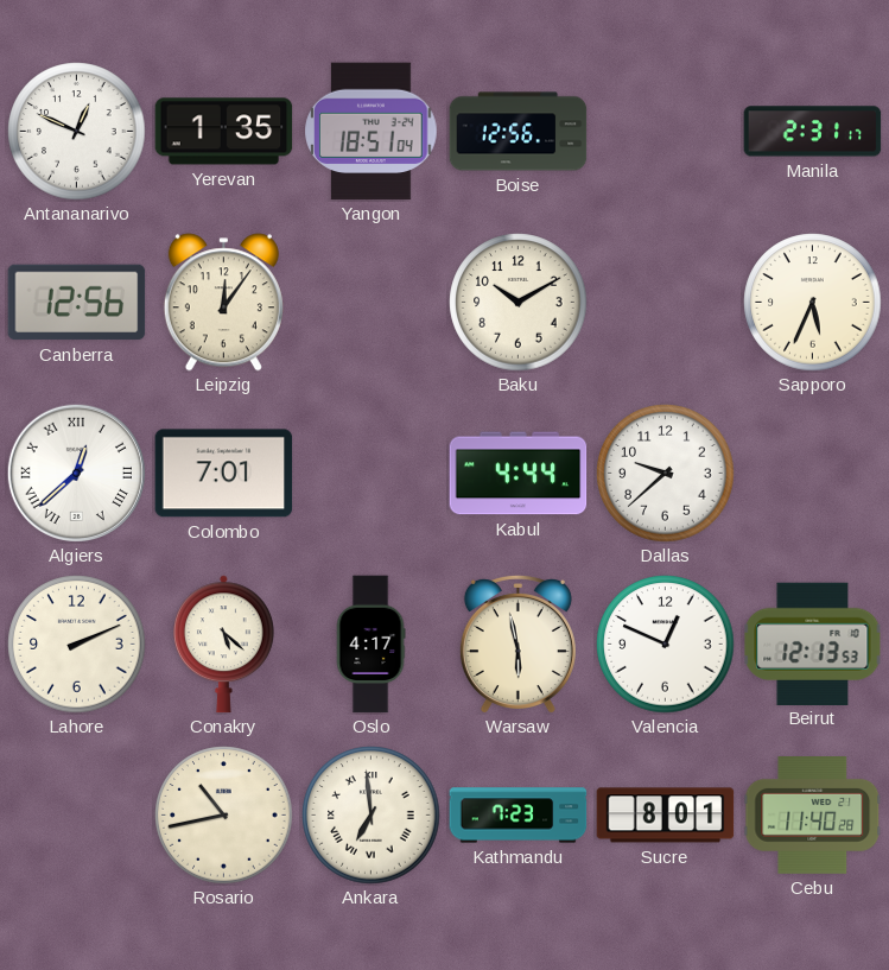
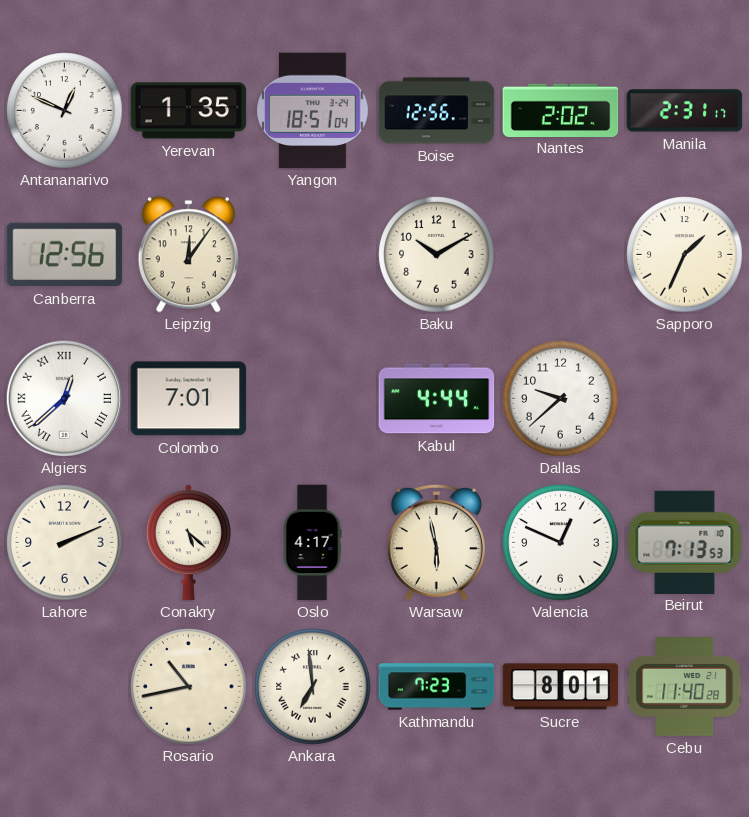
Nantes: none -> 2:02
Sapporo: 5:34 -> 1:34
Beirut: 12:13 -> 7:13
